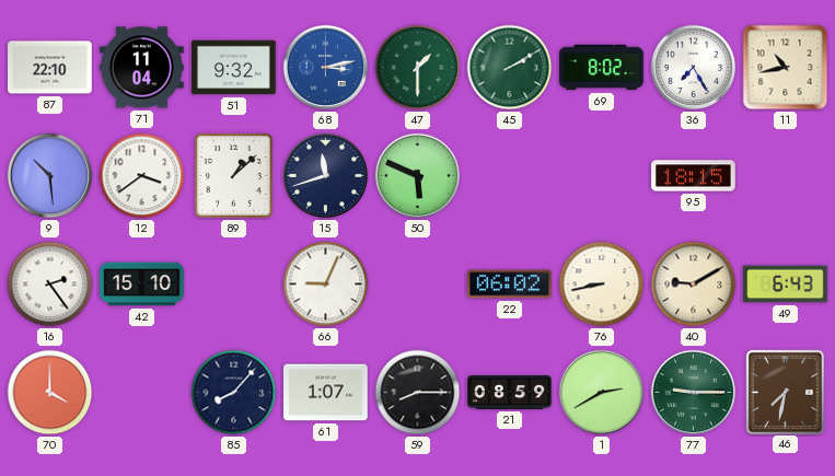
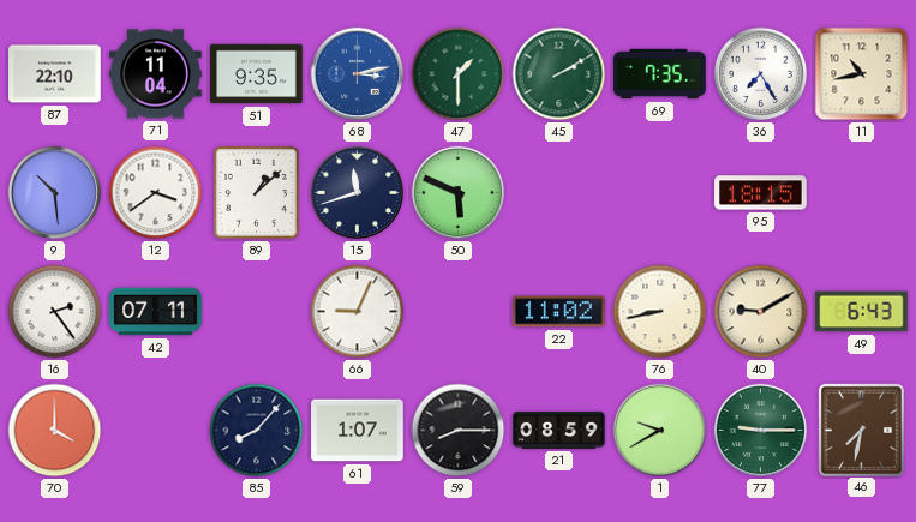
51: 9:32 -> 9:35
69: 8:02 -> 7:35
42: 15:10 -> 07:11
22: 06:02 -> 11:02
1: 2:40 -> 9:40
